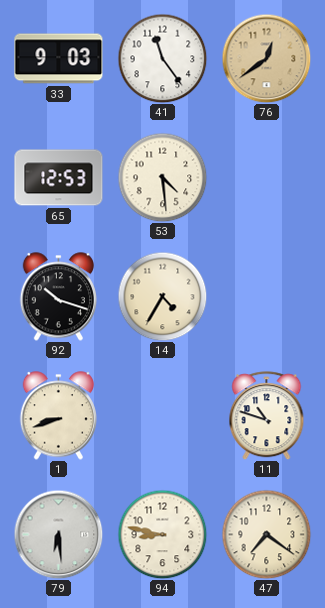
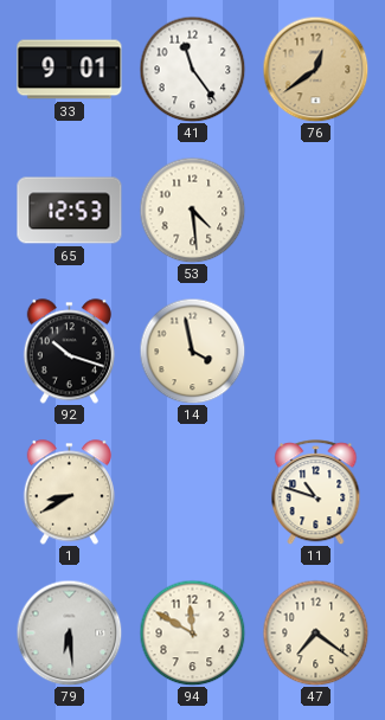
33: 9:03 -> 9:01
14: 4:35 -> 3:58
1: 8:42 -> 8:40
94: 8:47 -> 11:50
